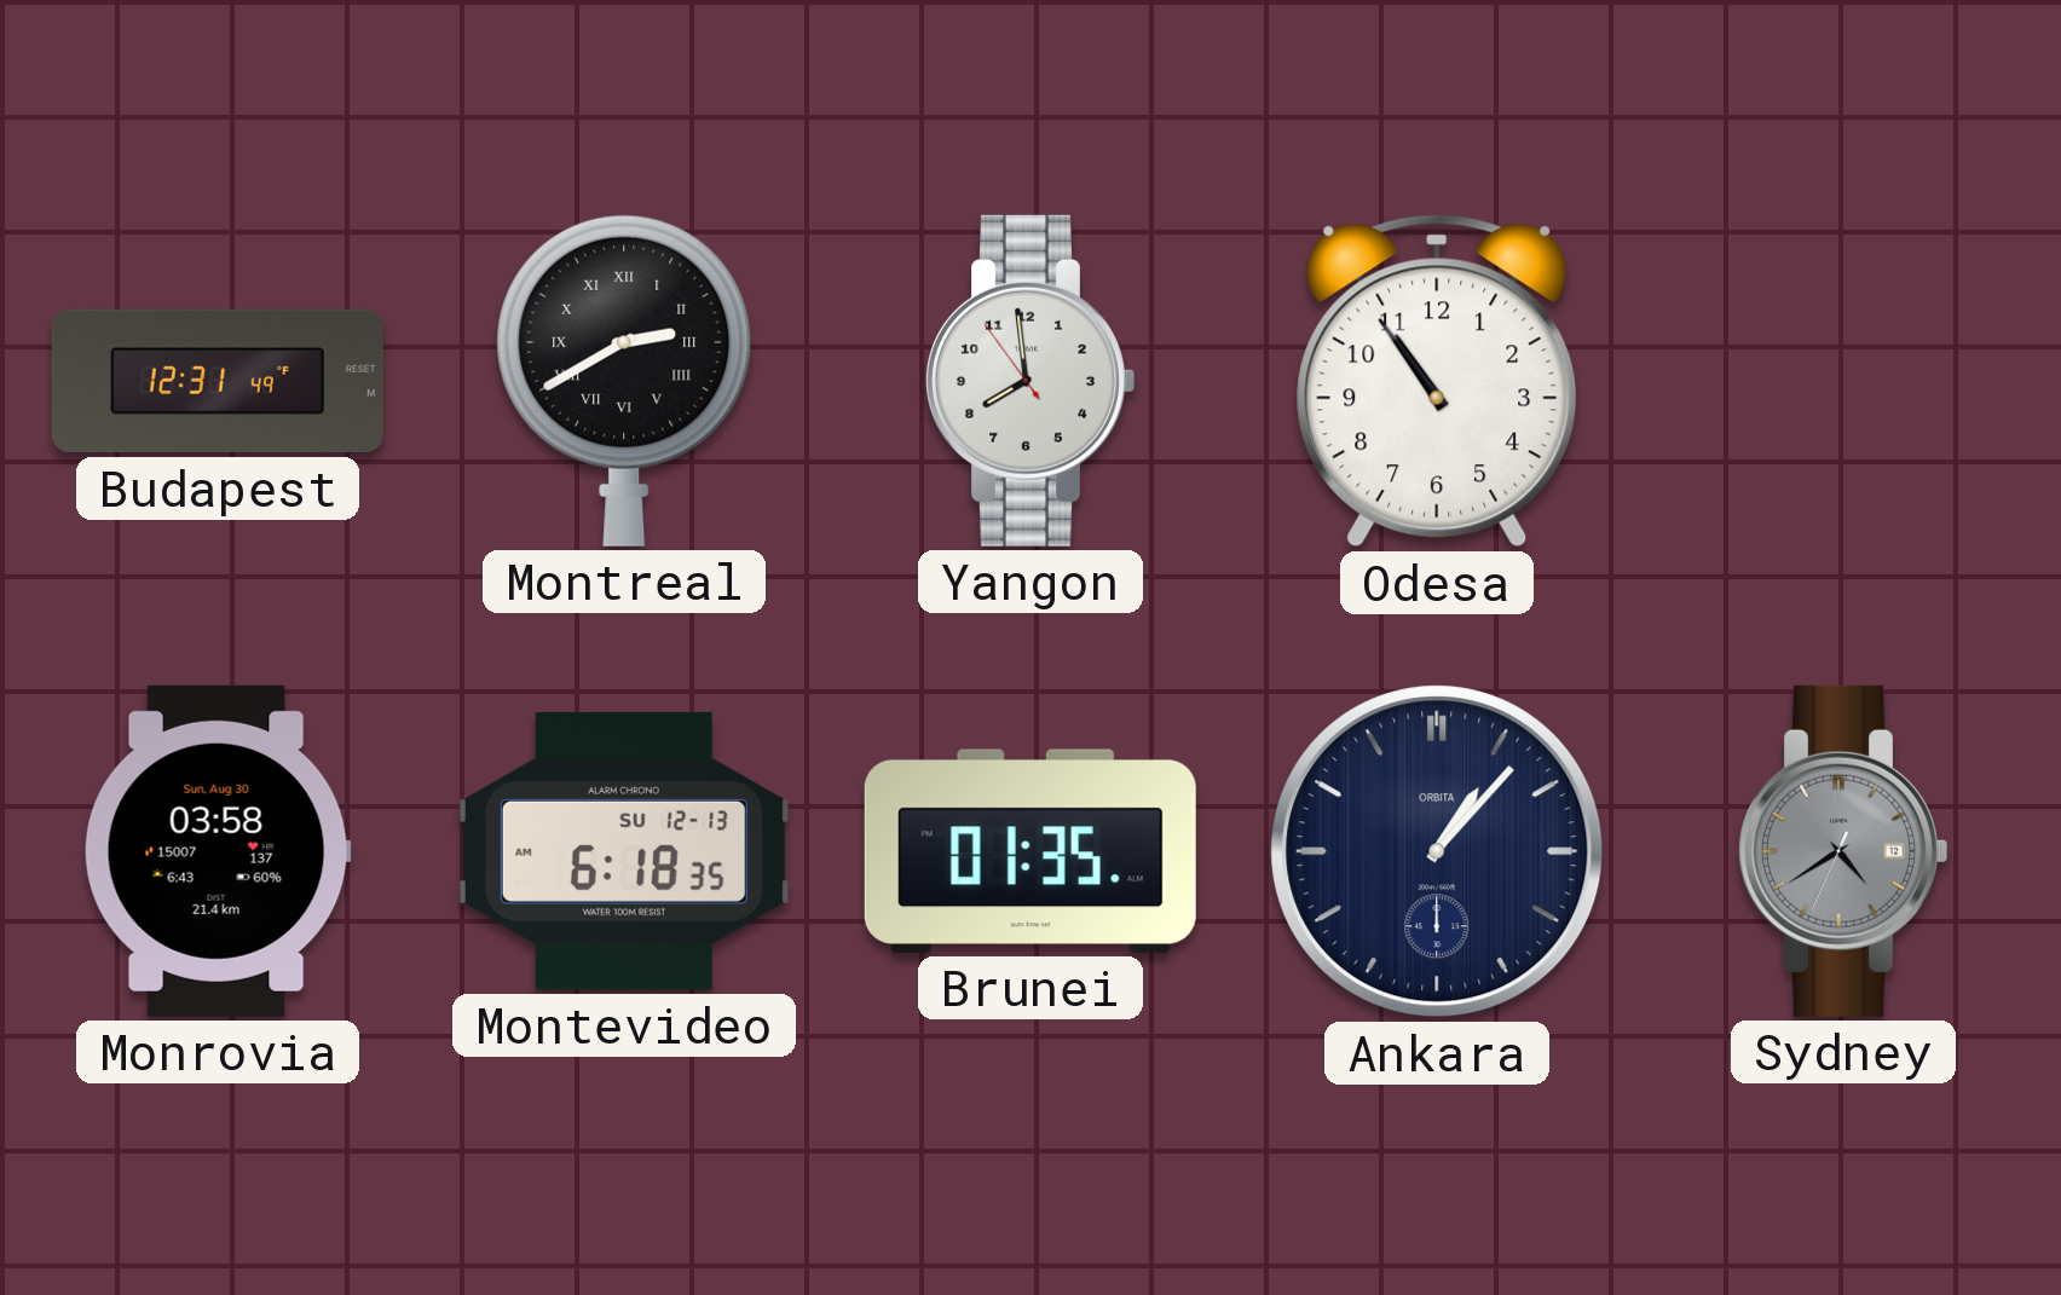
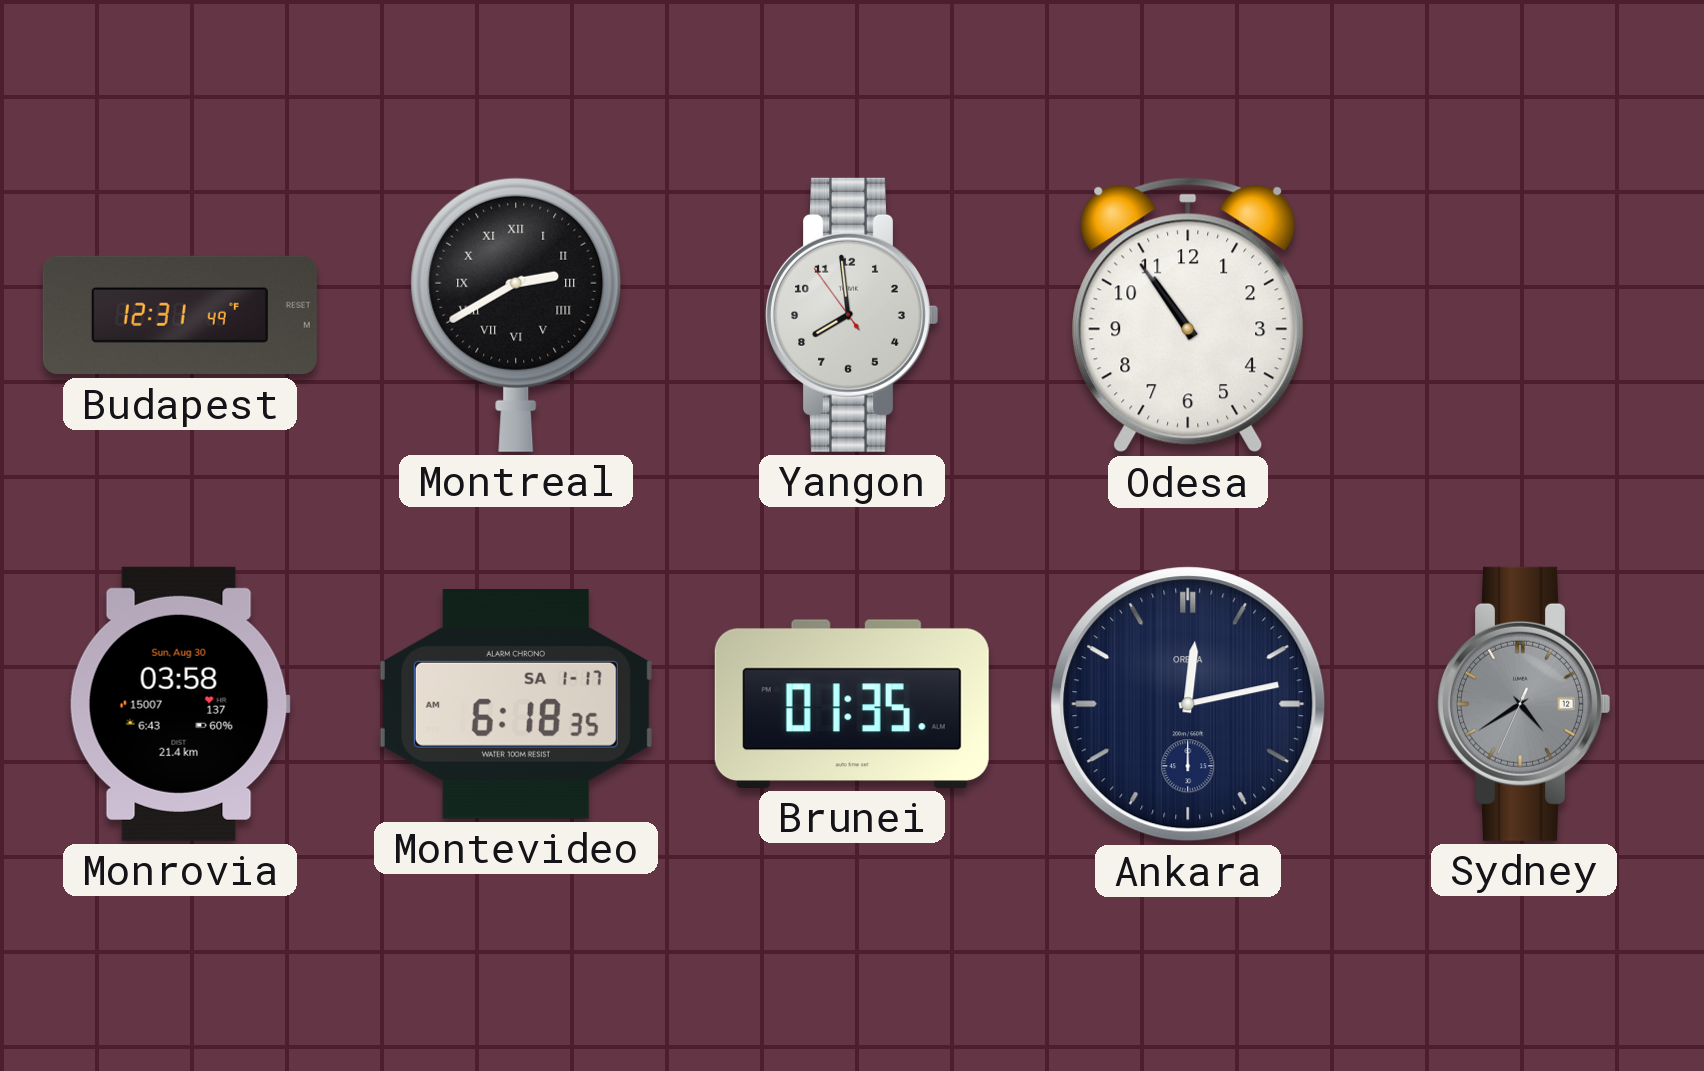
Montevideo date: SU 12-13 -> SA 1-17
Ankara: 1:07 -> 12:13
